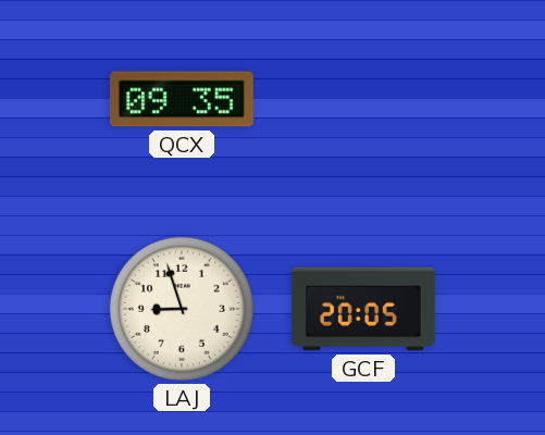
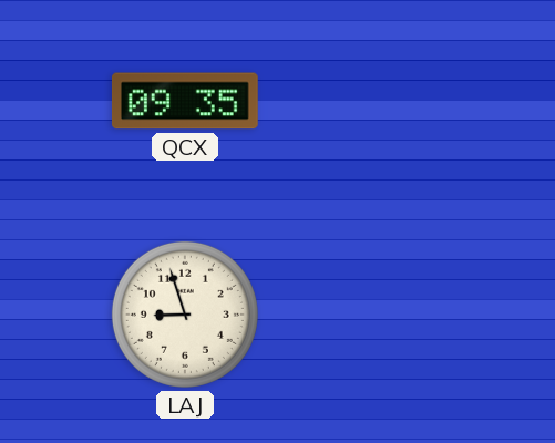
GCF: 20:05 -> none
